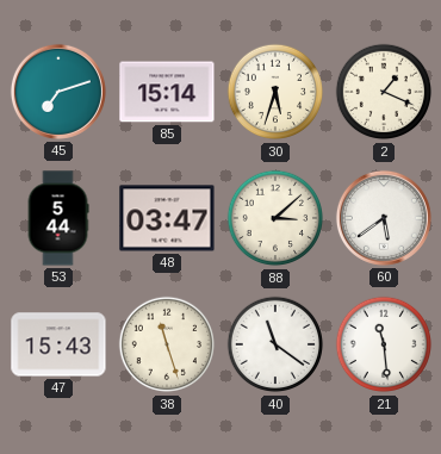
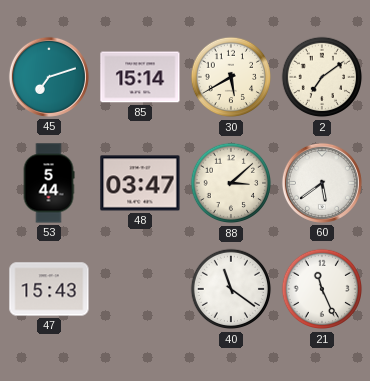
30: 5:33 -> 5:40
2: 1:19 -> 7:09
38: 11:27 -> none
21: 11:29 -> 11:26
